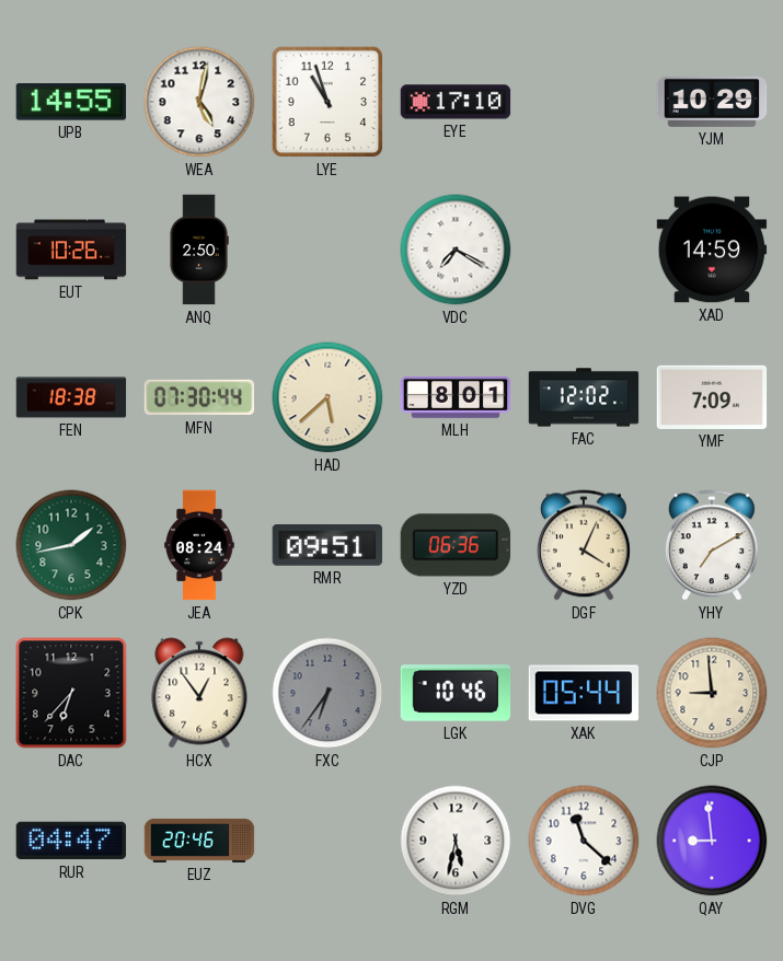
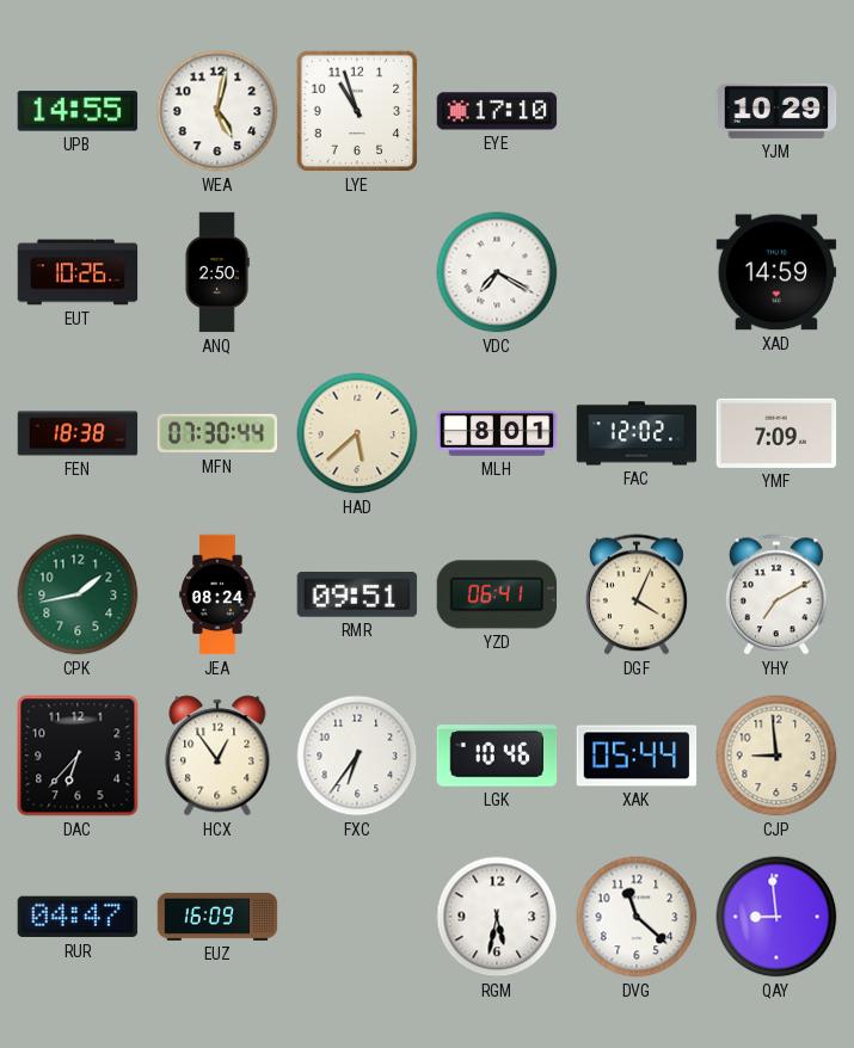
YZD: 06:36 -> 06:41
FXC dial: grey -> white
EUZ: 20:46 -> 16:09
